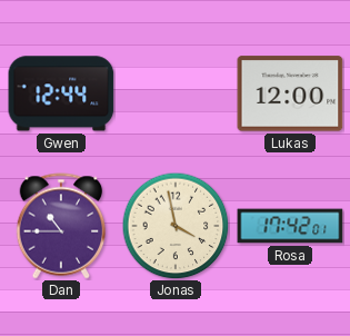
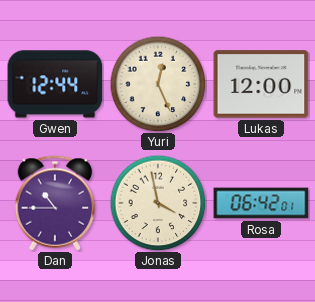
Yuri: none -> 12:26
Rosa: 17:42 -> 06:42
